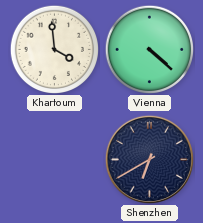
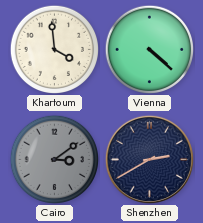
Cairo: none -> 3:09
Shenzhen: 6:40 -> 2:40
